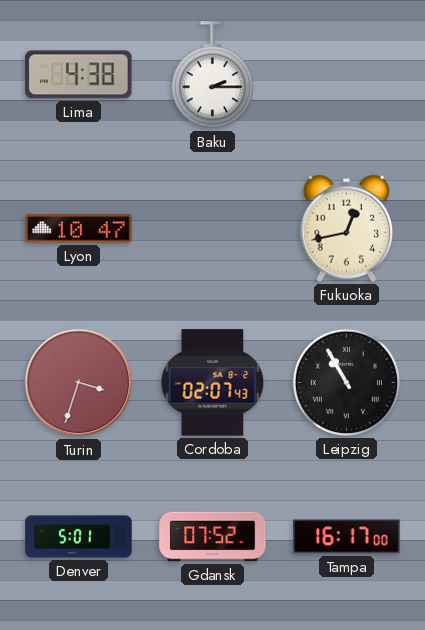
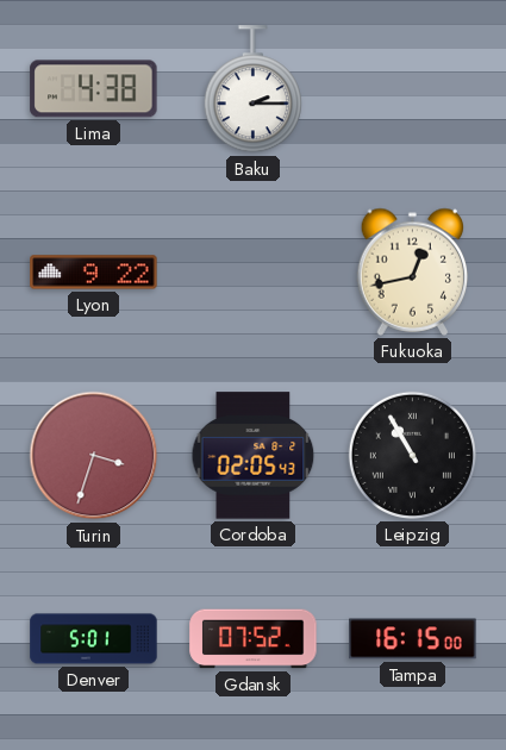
Lyon: 10:47 -> 9:22
Cordoba: 02:07 -> 02:05
Tampa: 16:17 -> 16:15
